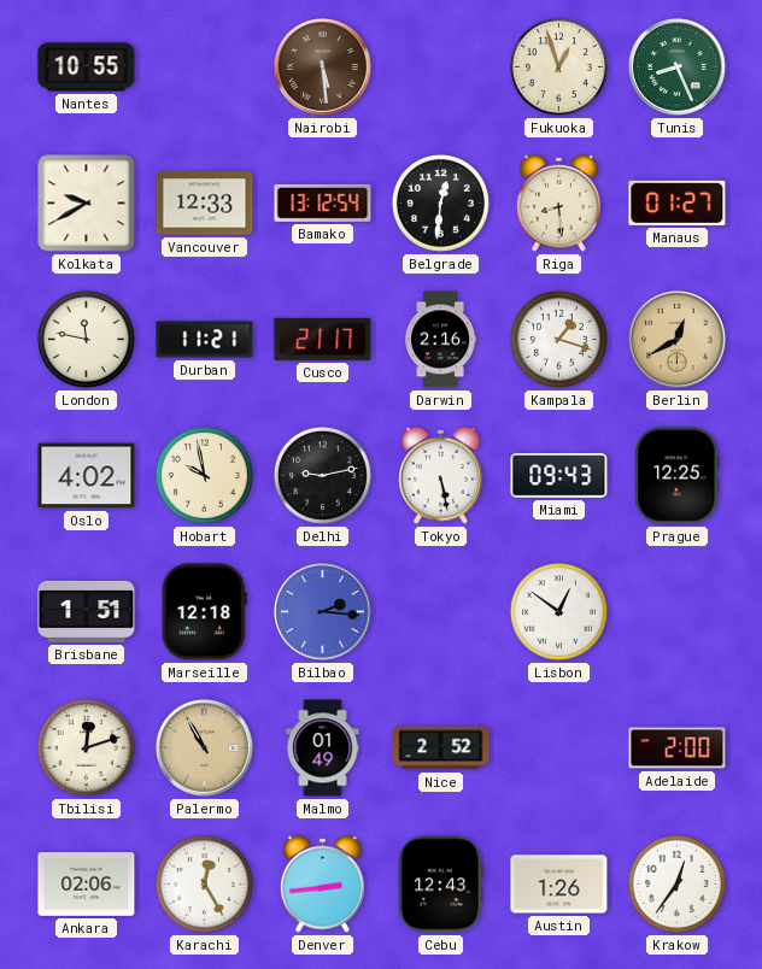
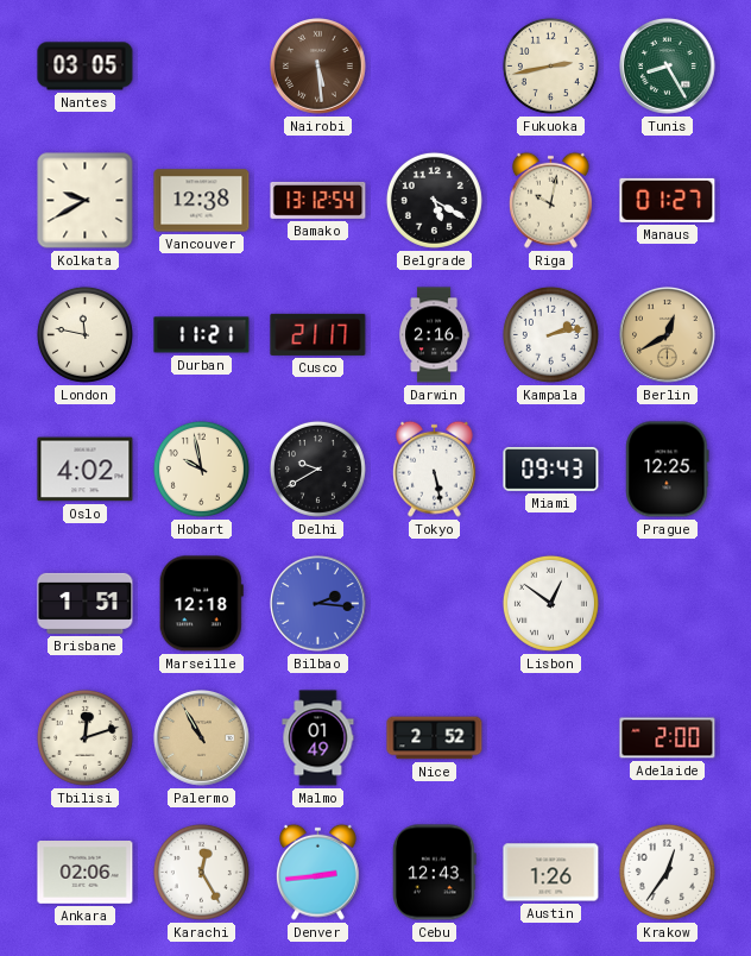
Nantes: 10:55 -> 03:05
Fukuoka: 12:57 -> 2:43
Tunis: 8:26 -> 8:25
Vancouver: 12:33 -> 12:38
Belgrade: 12:31 -> 5:20
Riga: 8:29 -> 10:02
Kampala: 1:18 -> 2:13
Delhi: 9:13 -> 9:40
